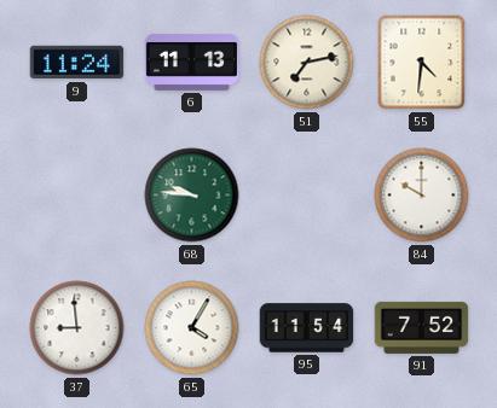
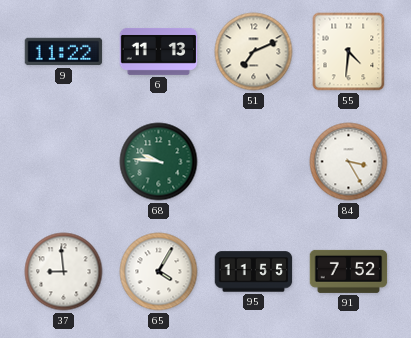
9: 11:24 -> 11:22
51: 7:13 -> 7:11
84: 10:00 -> 3:25
95: 11:54 -> 11:55
